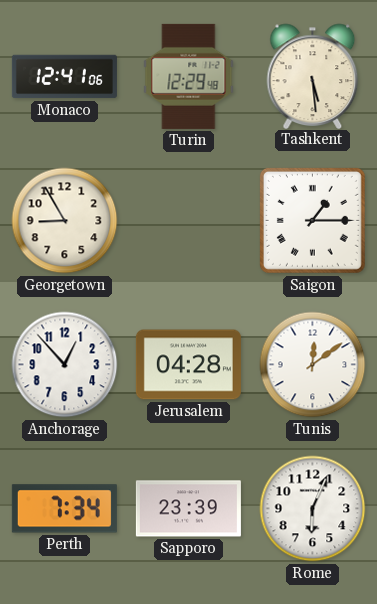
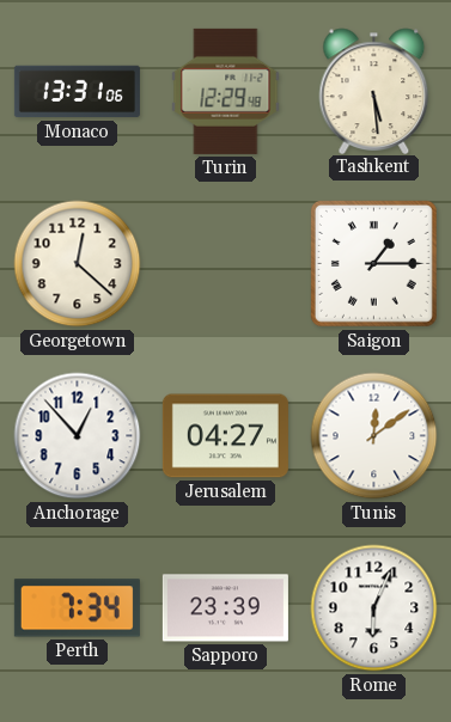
Monaco: 12:41 -> 13:31
Georgetown: 8:55 -> 12:22
Jerusalem: 04:28 -> 04:27
